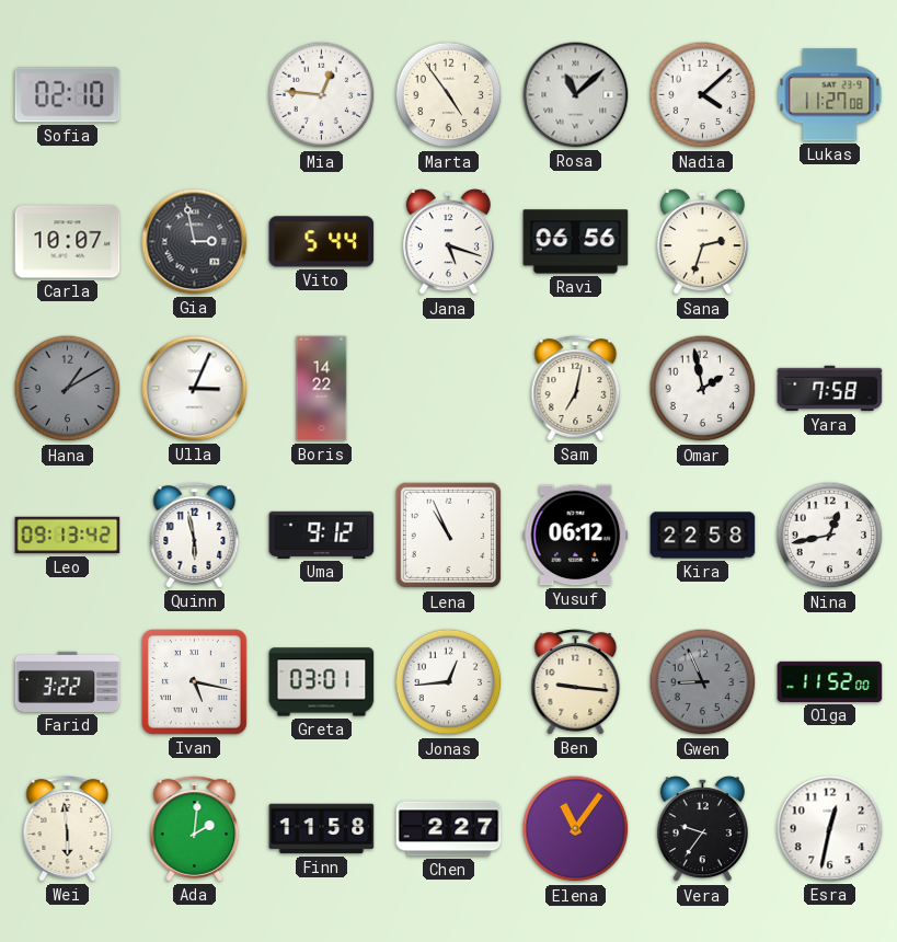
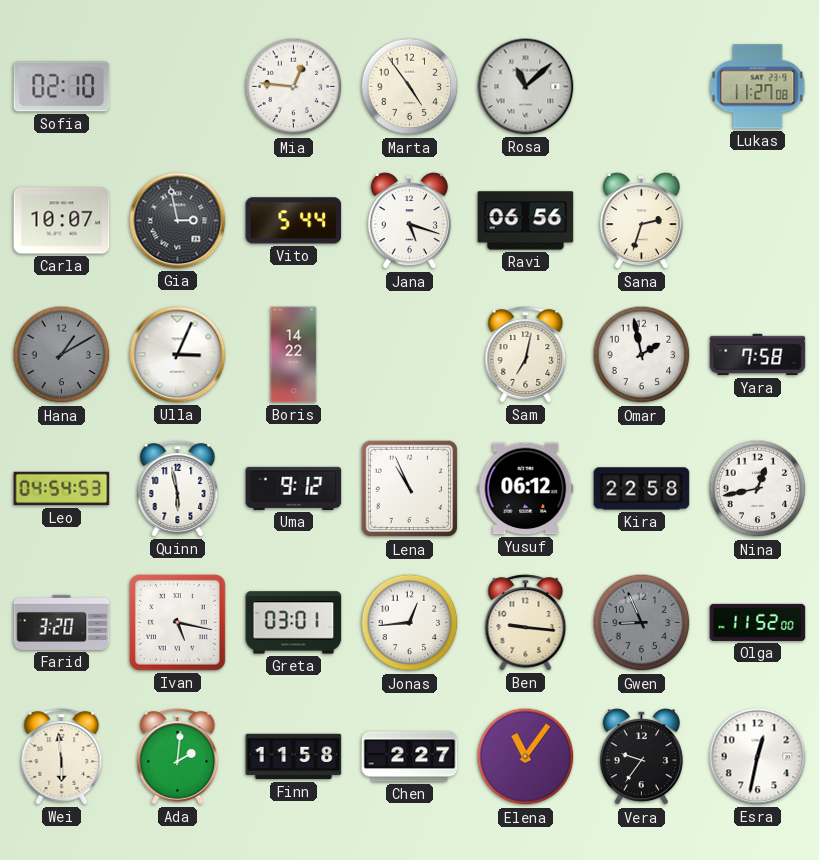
Nadia: 4:08 -> none
Leo: 09:13 -> 04:54
Farid: 3:22 -> 3:20
